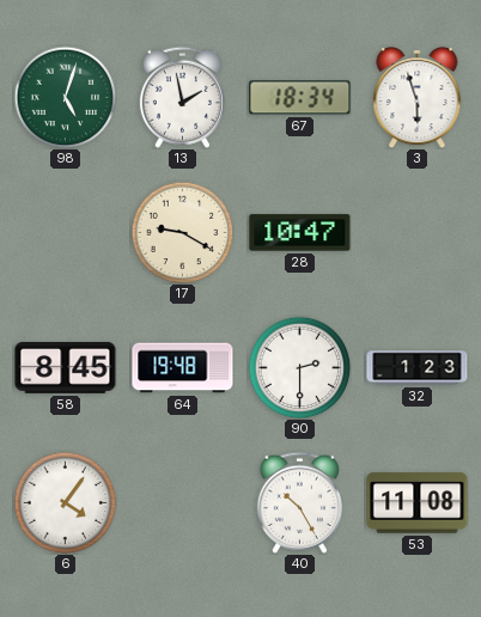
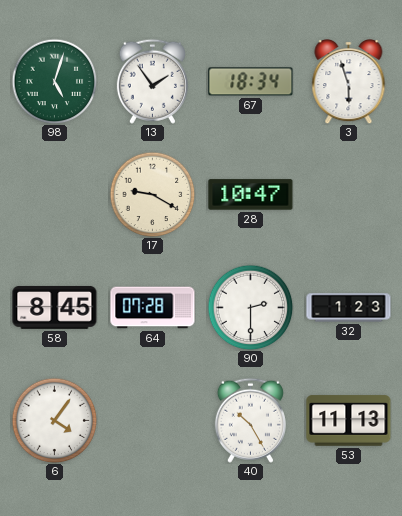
13: 1:58 -> 1:54
64: 19:48 -> 07:28
53: 11:08 -> 11:13
